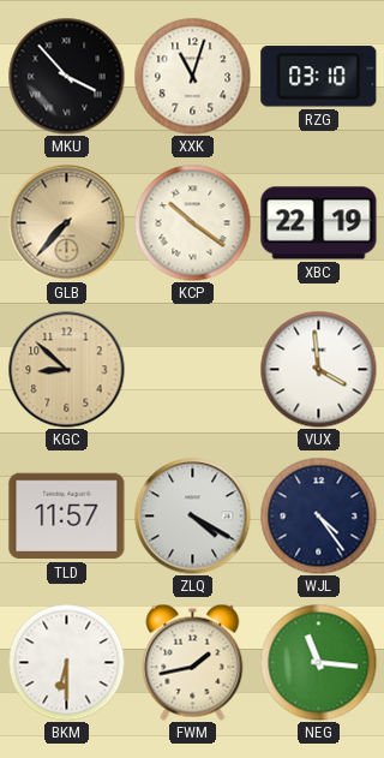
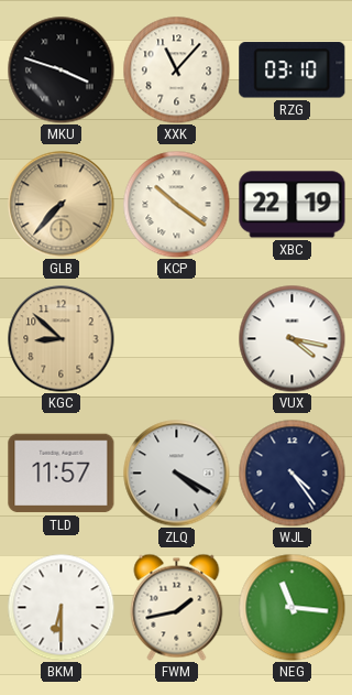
MKU: 3:53 -> 3:48
XXK: 11:03 -> 11:07
VUX: 3:59 -> 4:17
